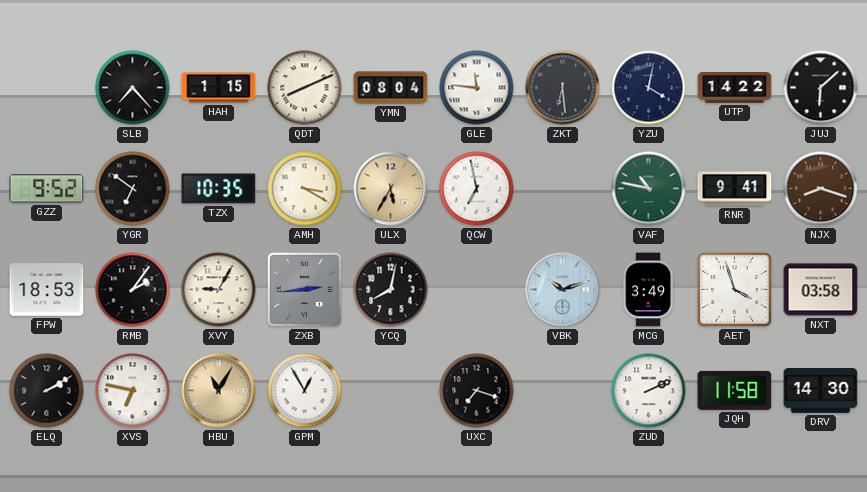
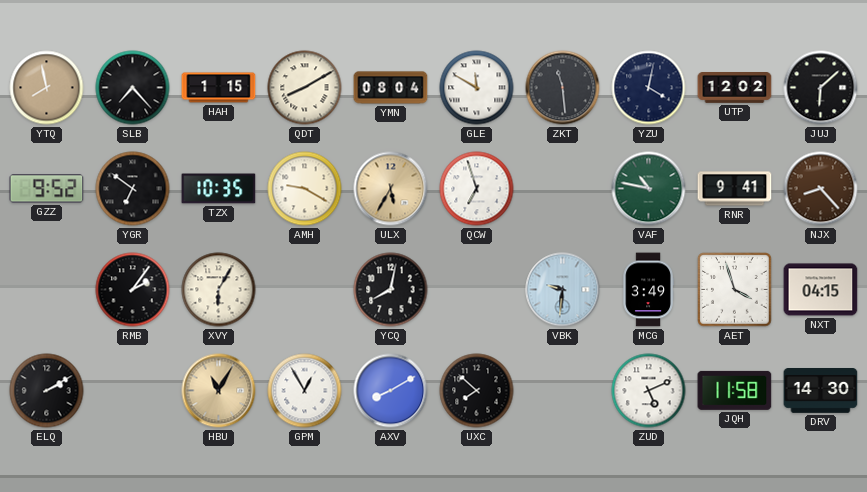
YTQ: none -> 7:58
QDT: 8:11 -> 8:10
GLE: 11:46 -> 11:50
ZKT: 6:29 -> 11:29
UTP: 14:22 -> 12:02
AMH: 3:20 -> 9:20
QCW: 6:58 -> 6:57
NJX: 8:18 -> 8:23
FPW: 18:53 -> none
XVY: 9:05 -> 6:05
ZXB: 2:44 -> none
VBK: 10:12 -> 9:31
NXT: 03:58 -> 04:15
XVS: 6:47 -> none
AXV: none -> 8:10
UXC: 7:18 -> 7:52
ZUD: 2:11 -> 5:11
